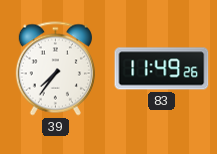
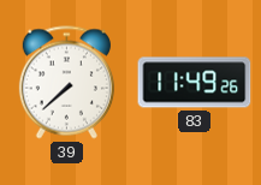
39: 7:36 -> 7:38
